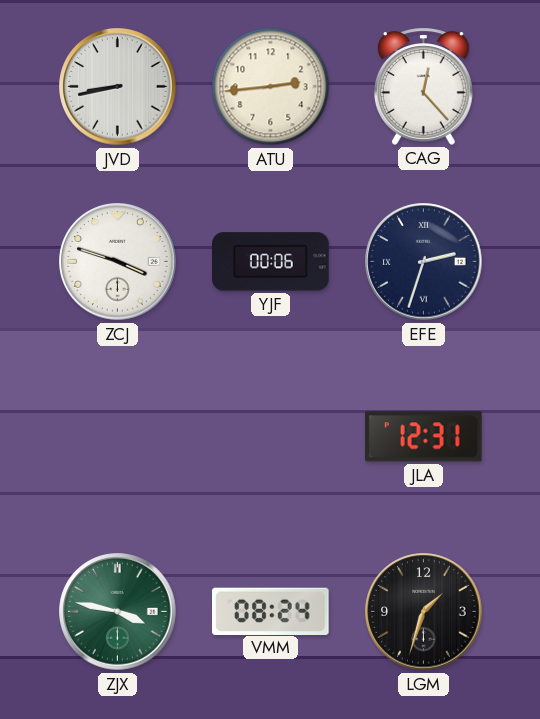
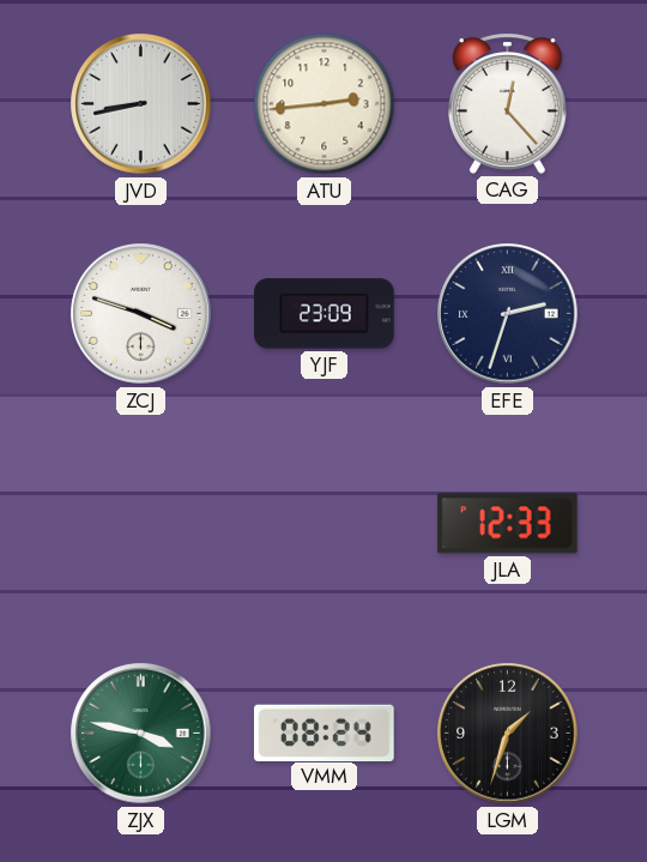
YJF: 00:06 -> 23:09
JLA: 12:31 -> 12:33
